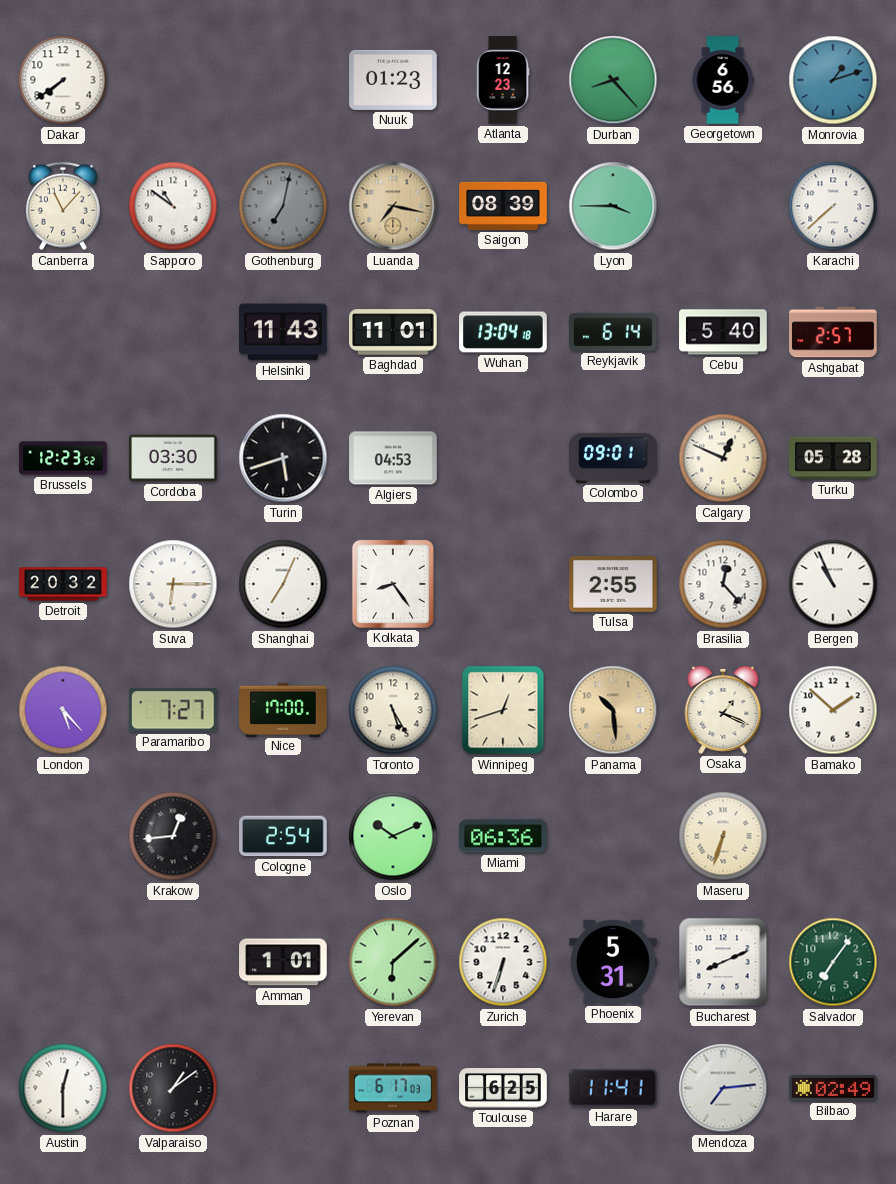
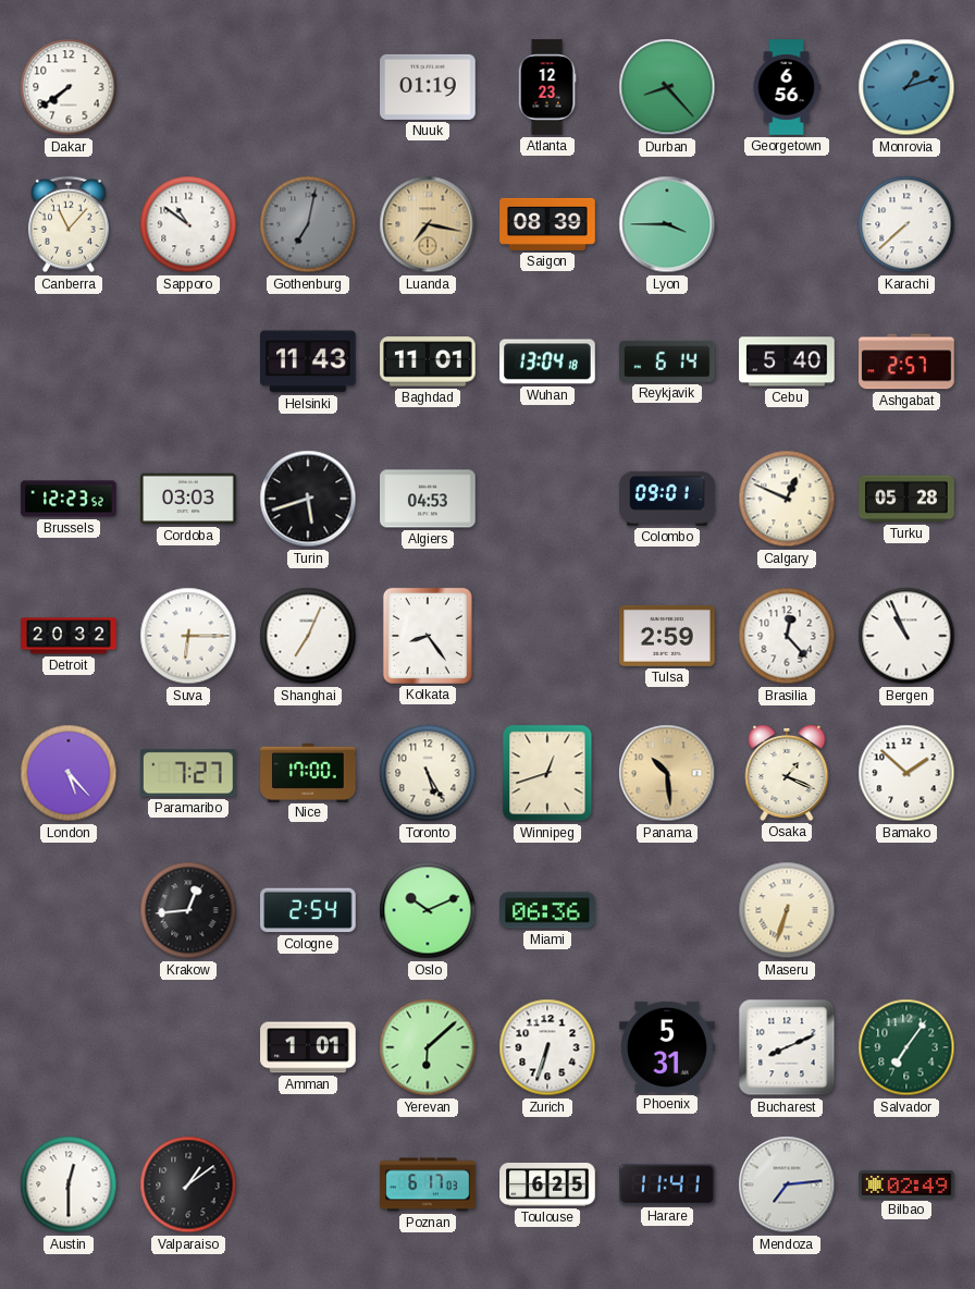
Nuuk: 01:23 -> 01:19
Cordoba: 03:30 -> 03:03
Tulsa: 2:55 -> 2:59
